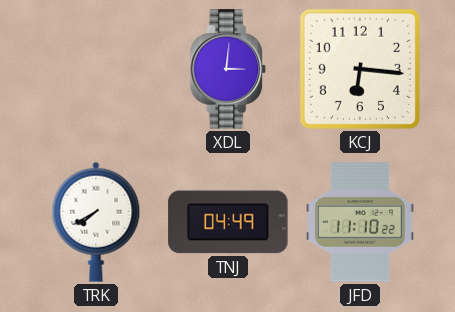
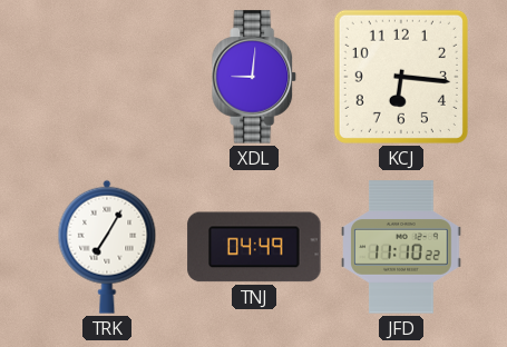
XDL: 3:01 -> 9:01
TRK: 7:40 -> 7:05
